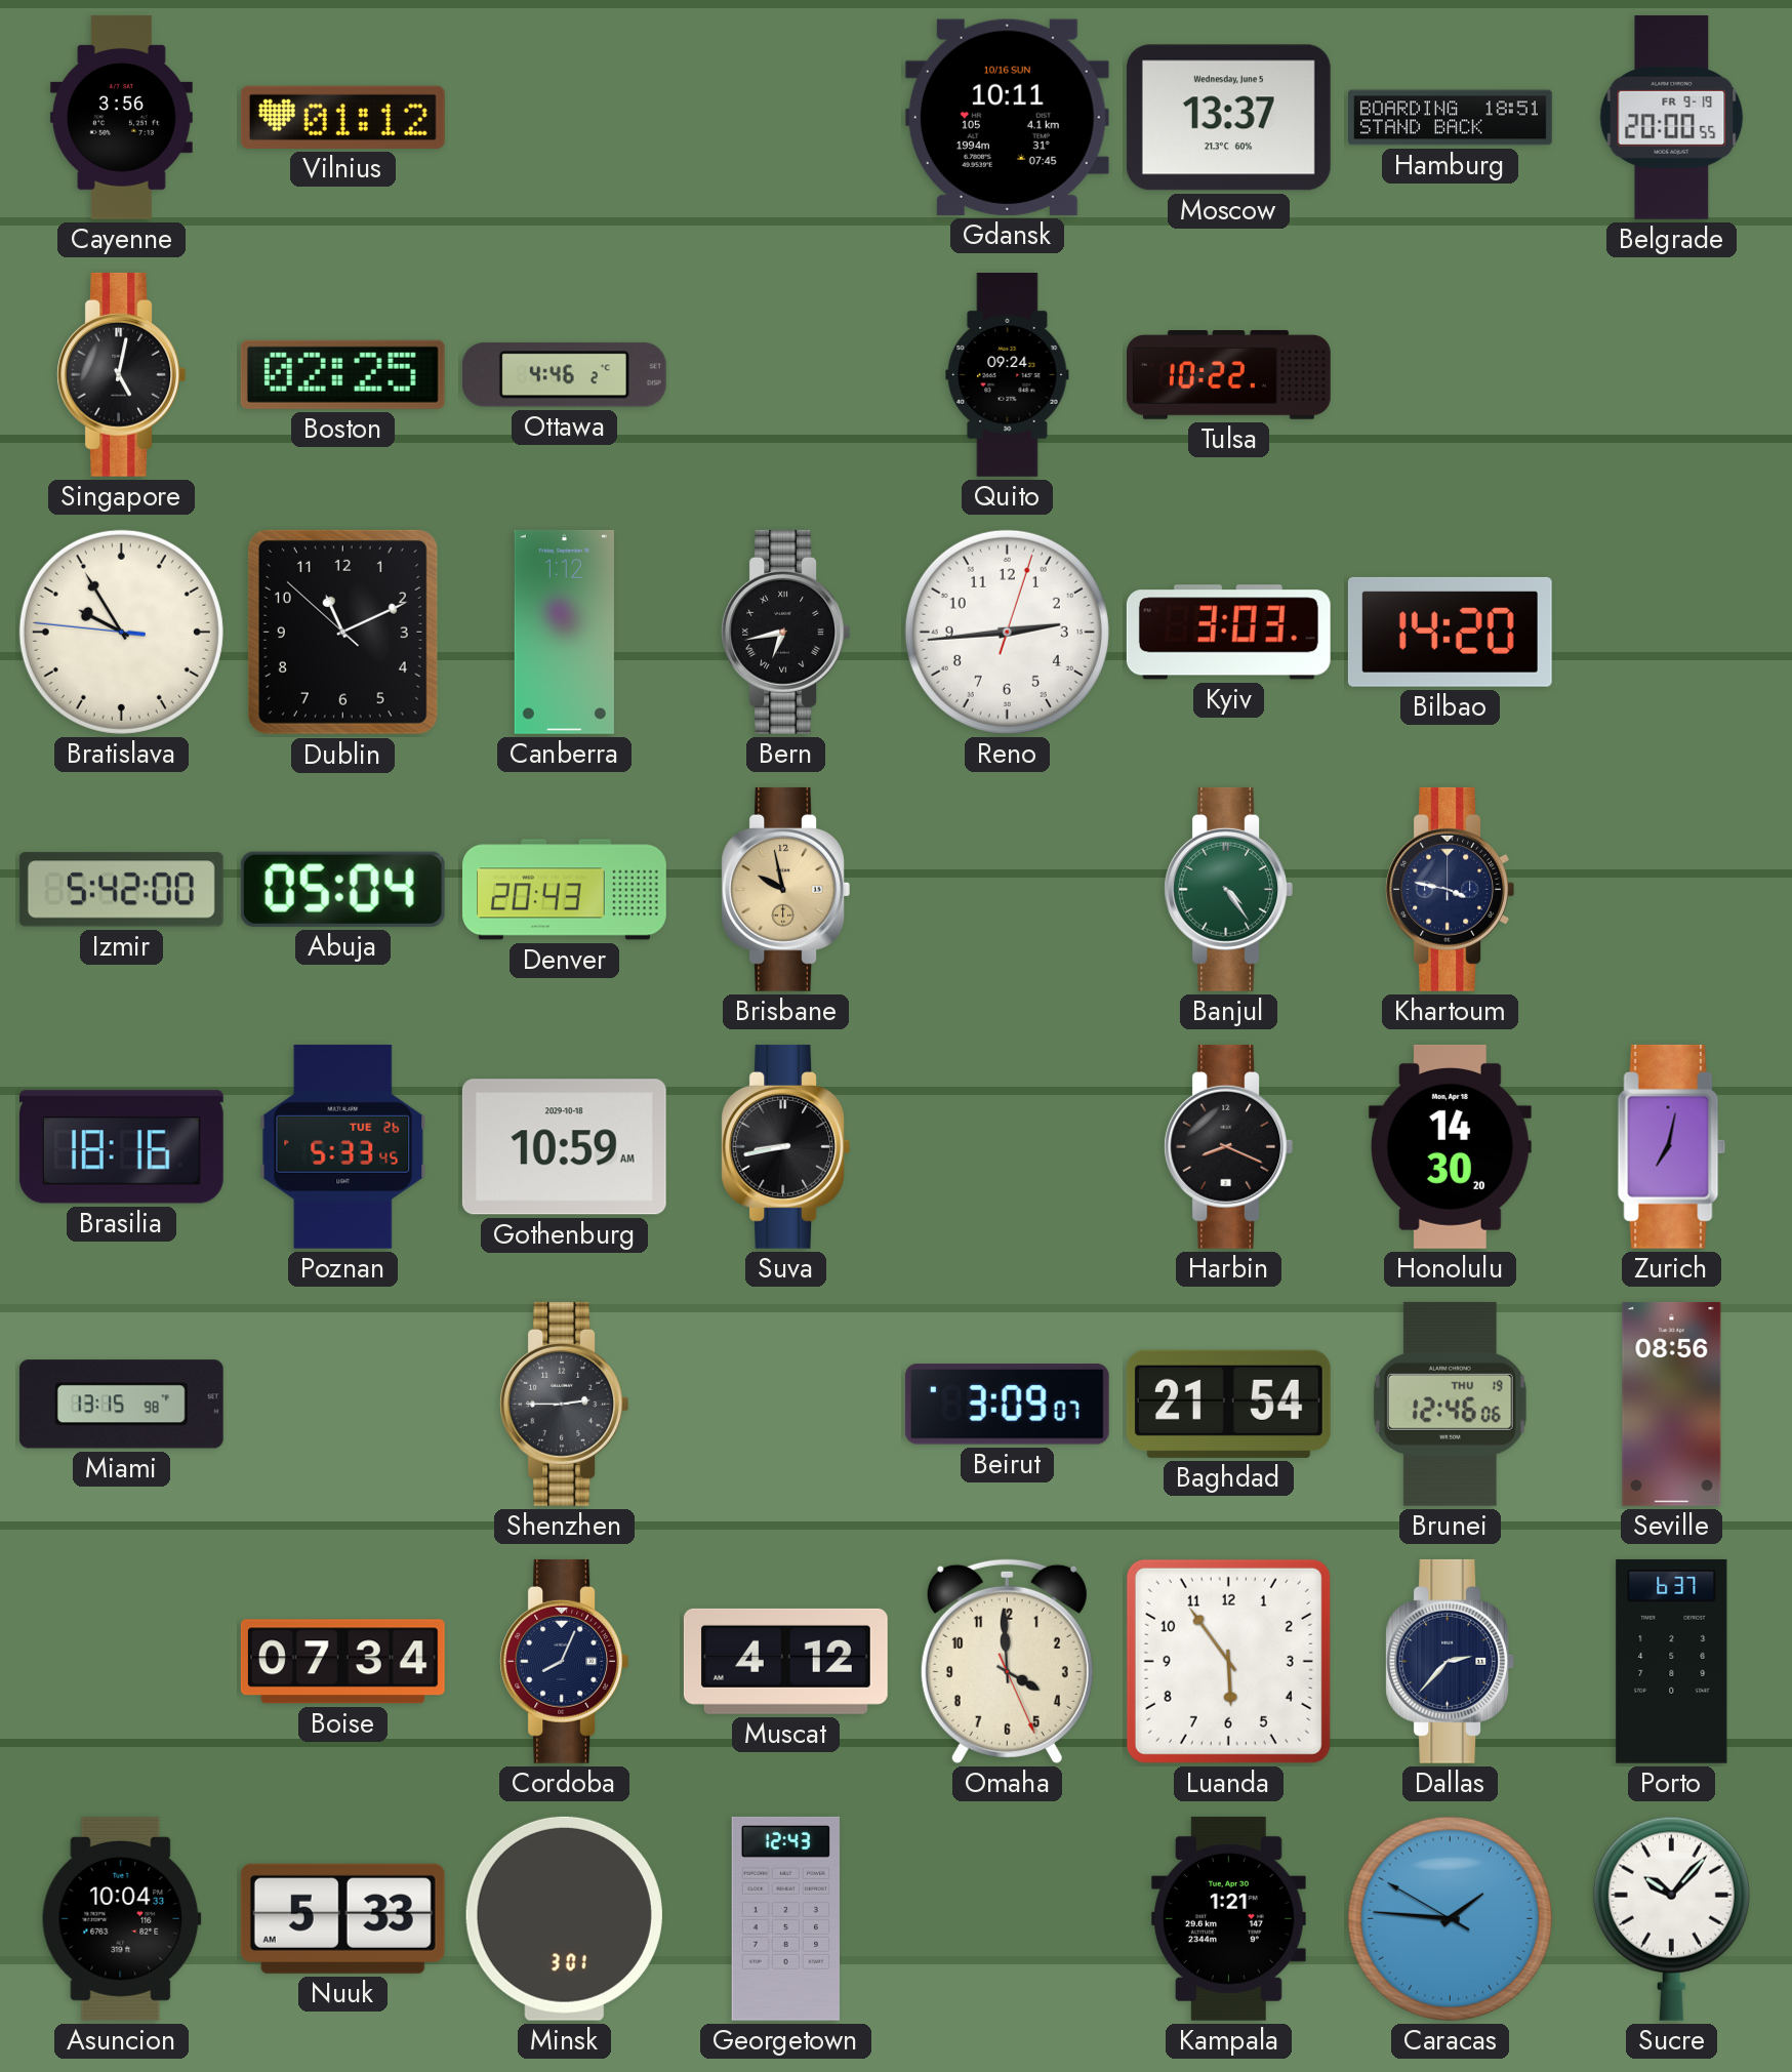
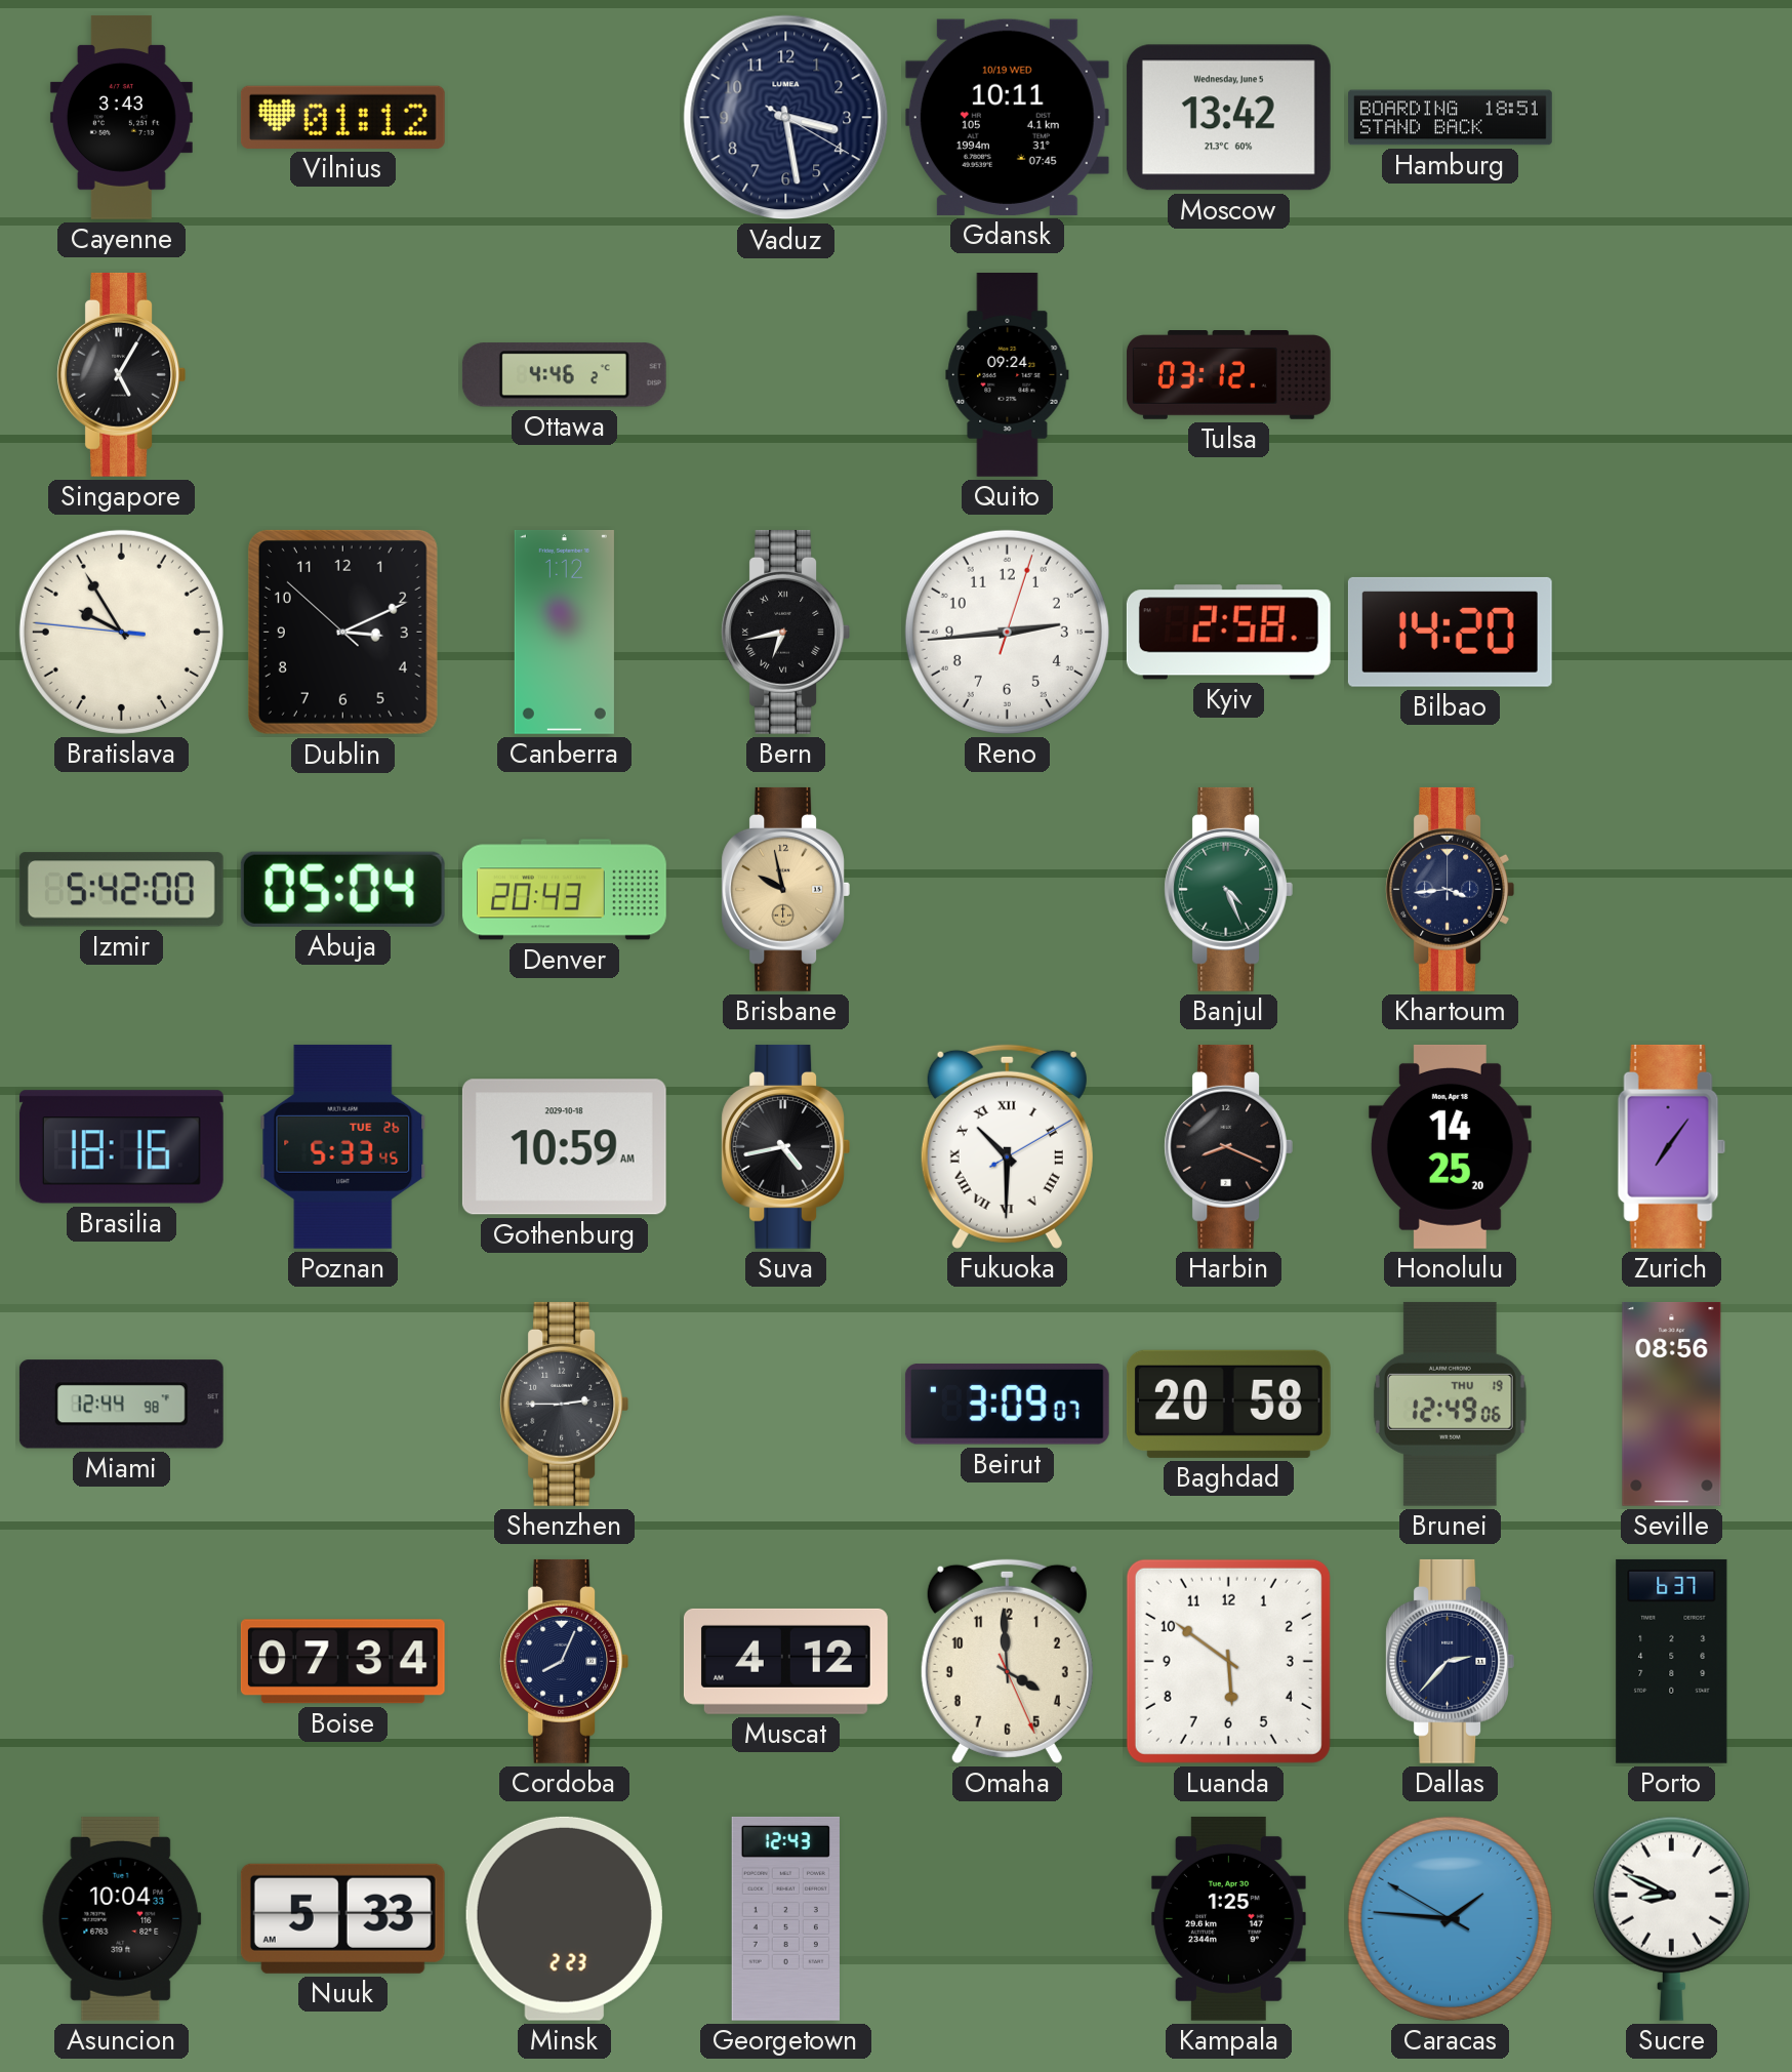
Cayenne: 3:56 -> 3:43
Vaduz: none -> 3:28
Gdansk date: 10/16 SUN -> 10/19 WED
Moscow: 13:37 -> 13:42
Belgrade: 20:00 -> none
Singapore: 5:02 -> 5:05
Boston: 02:25 -> none
Tulsa: 10:22 -> 03:12
Dublin: 11:10 -> 3:10
Kyiv: 3:03 -> 2:58
Banjul: 4:24 -> 4:26
Khartoum: 3:47 -> 3:44
Suva: 8:43 -> 4:43
Fukuoka: none -> 10:30
Honolulu: 14:30 -> 14:25
Zurich: 7:02 -> 7:06
Miami: 13:15 -> 12:44
Baghdad: 21:54 -> 20:58
Brunei: 12:46 -> 12:49
Luanda: 5:54 -> 5:51
Minsk: 3:01 -> 2:23
Kampala: 1:21 -> 1:25
Sucre: 10:07 -> 8:49
